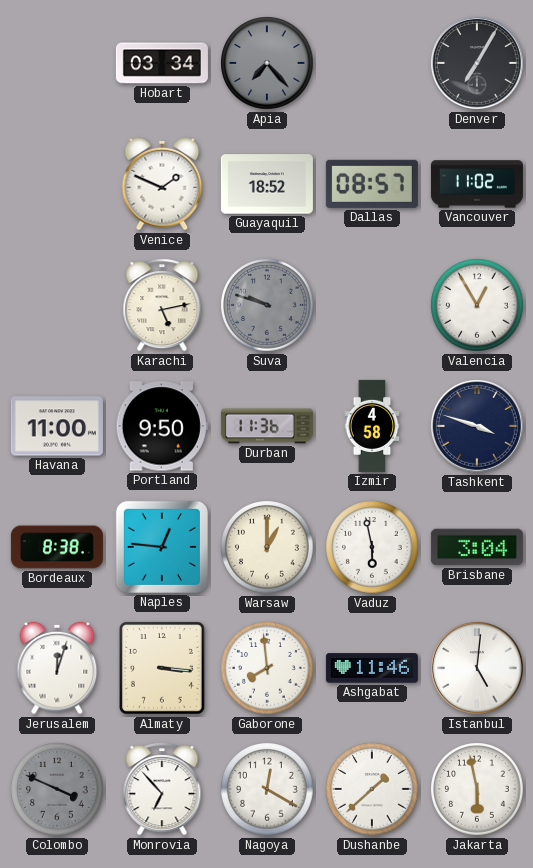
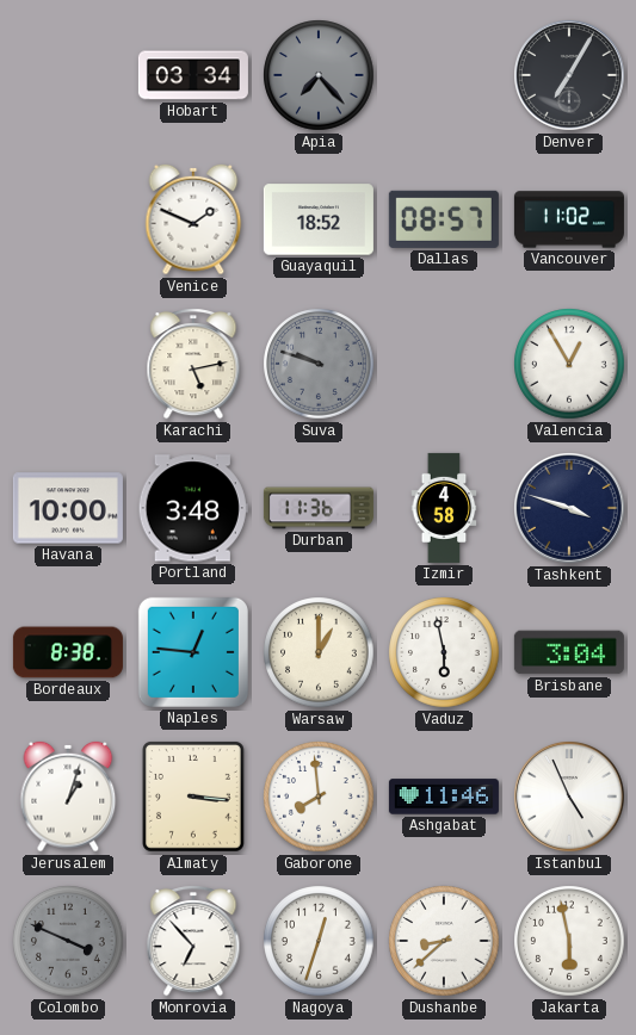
Havana: 11:00 -> 10:00
Portland: 9:50 -> 3:48
Jerusalem: 12:03 -> 1:03
Istanbul: 5:01 -> 4:56
Nagoya: 12:20 -> 12:33
Dushanbe: 1:38 -> 8:38
